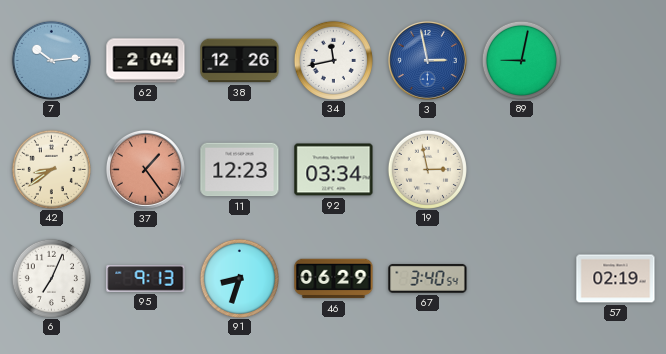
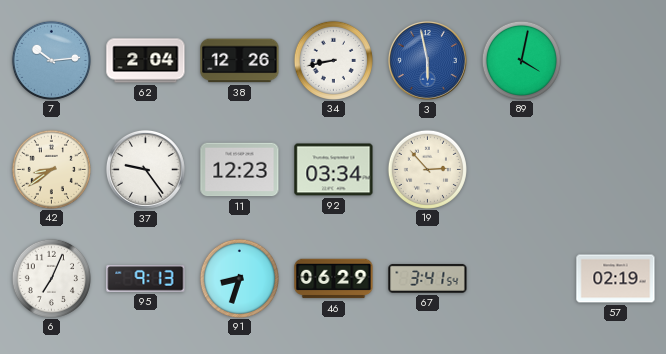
34: 11:43 -> 8:43
3: 2:58 -> 5:58
89: 9:02 -> 4:02
37: 1:24 -> 9:24
37 dial: salmon -> white
19: 2:58 -> 2:53
67: 3:40 -> 3:41
